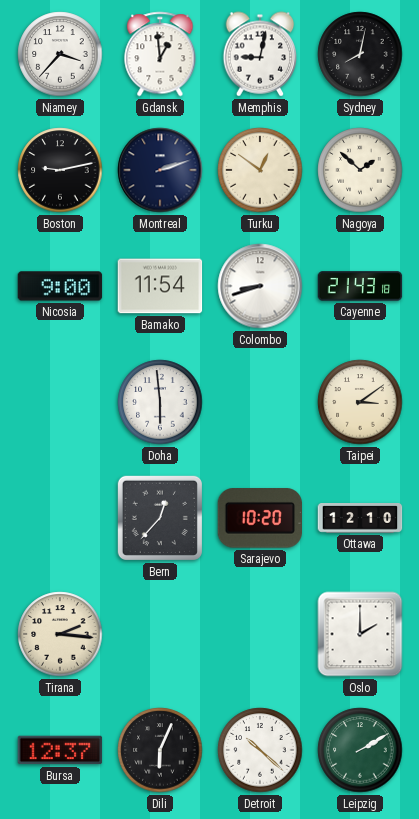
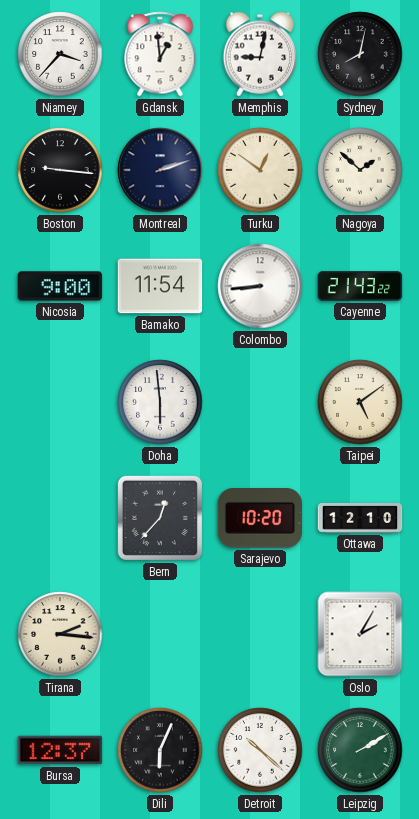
Boston: 9:13 -> 9:16
Colombo: 8:42 -> 8:44
Cayenne: 21:43:18 -> 21:43:22
Taipei: 3:09 -> 5:09
Oslo: 2:00 -> 2:05
